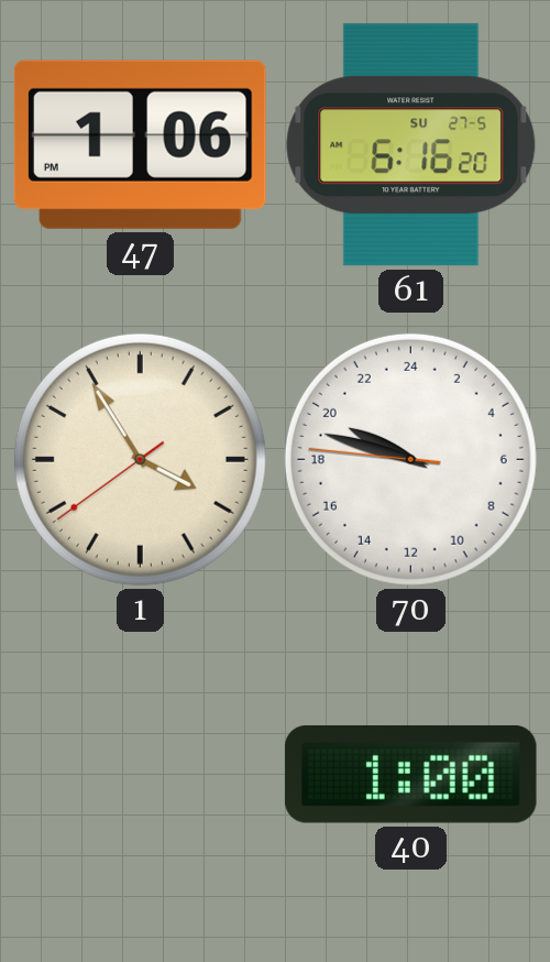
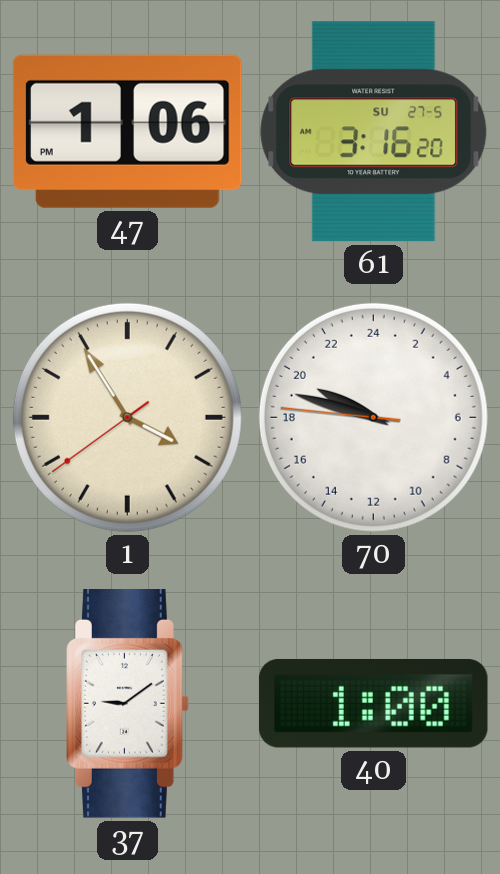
61: 6:16 -> 3:16
37: none -> 9:09
